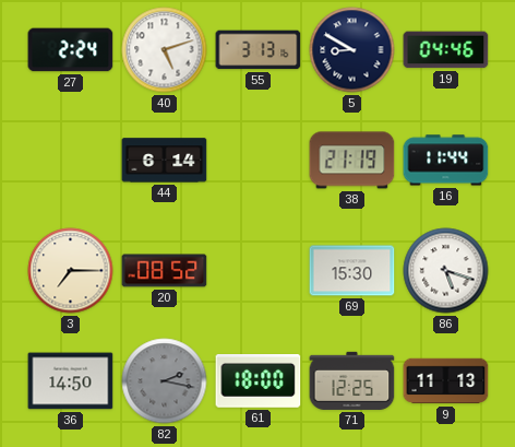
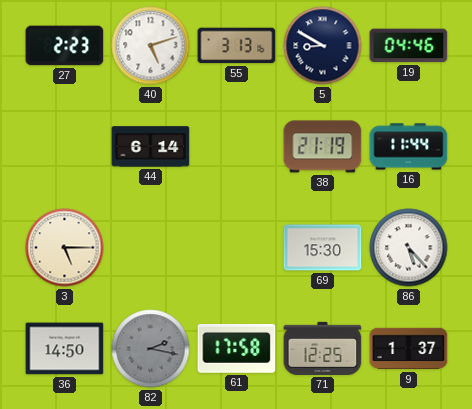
27: 2:24 -> 2:23
3: 7:15 -> 5:15
20: 08:52 -> none
86: 5:18 -> 5:23
61: 18:00 -> 17:58
9: 11:13 -> 1:37
